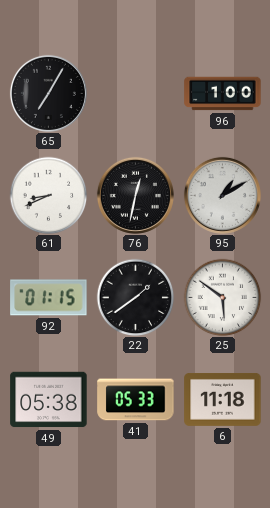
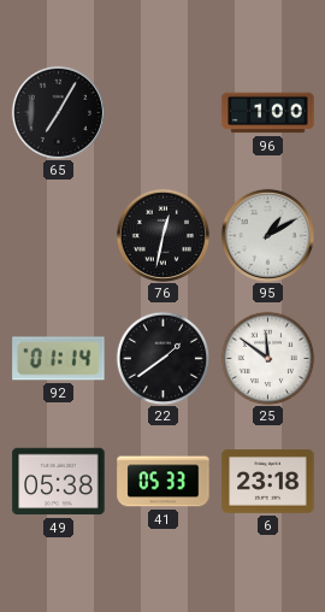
61: 8:41 -> none
92: 01:15 -> 01:14
25: 5:51 -> 11:51
6: 11:18 -> 23:18
